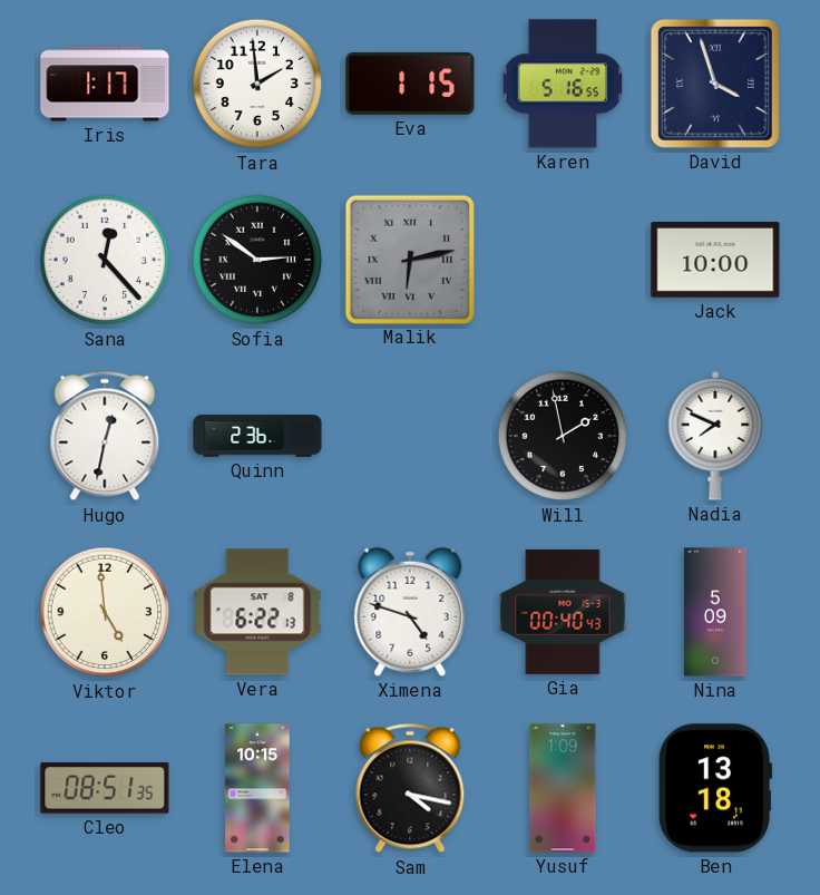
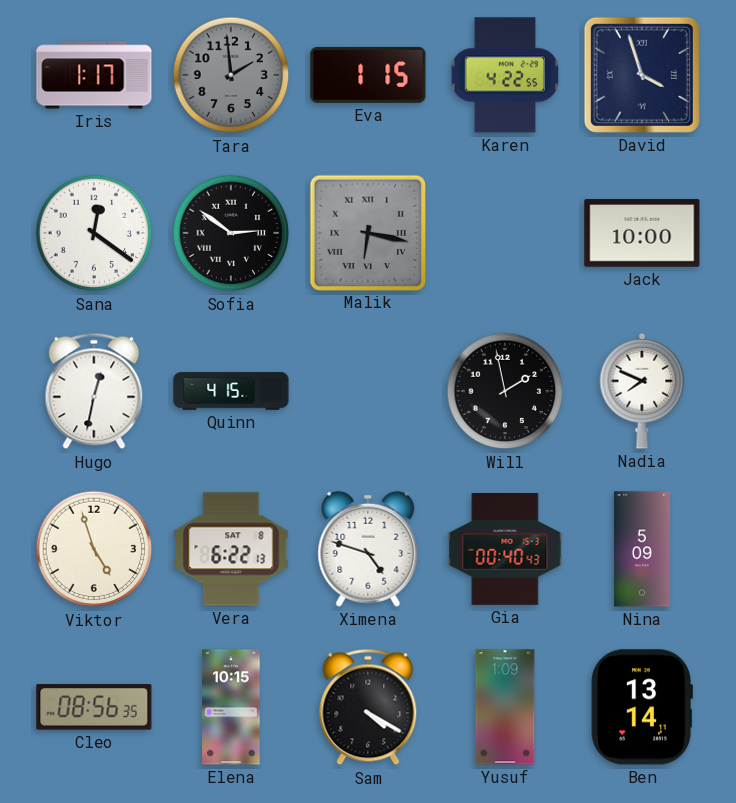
Tara dial: white -> grey
Karen: 5:16 -> 4:22
Sana: 12:23 -> 12:21
Malik: 6:13 -> 6:17
Quinn: 2:36 -> 4:15
Viktor: 4:59 -> 4:57
Cleo: 08:51 -> 08:56
Sam: 4:17 -> 4:20
Ben: 13:18 -> 13:14
